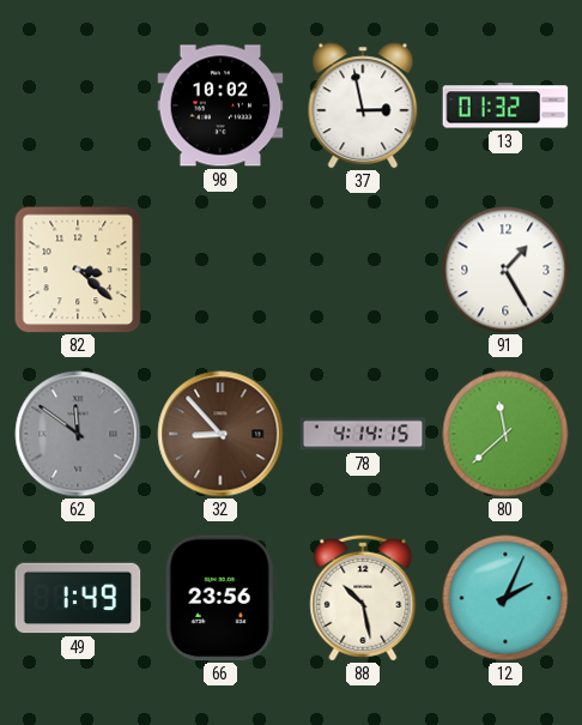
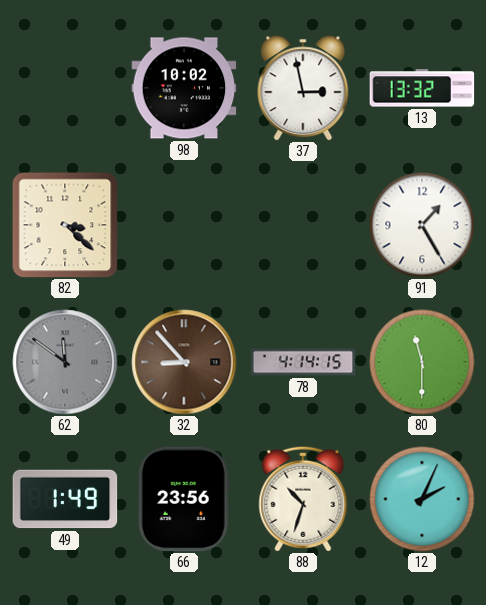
13: 01:32 -> 13:32
80: 11:38 -> 11:30
88: 10:28 -> 10:33
